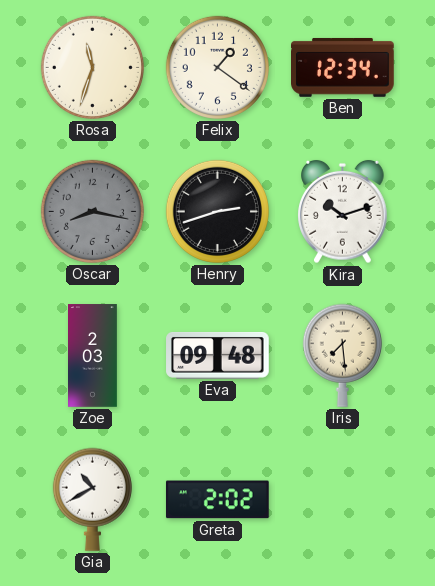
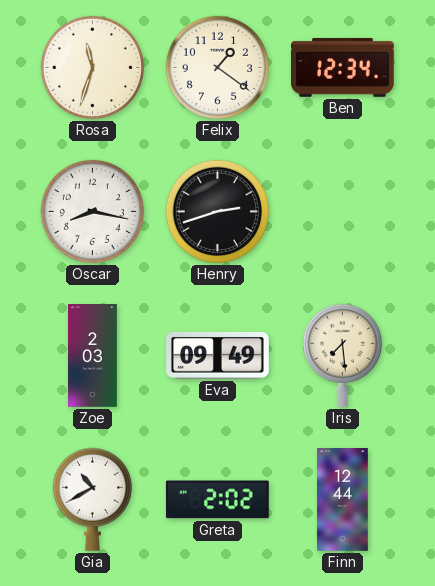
Oscar dial: grey -> white
Kira: 10:12 -> none
Eva: 09:48 -> 09:49
Finn: none -> 12:44
